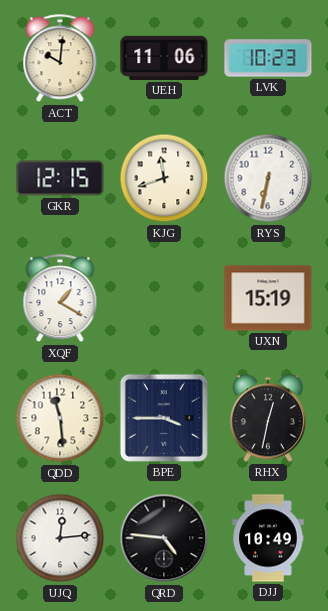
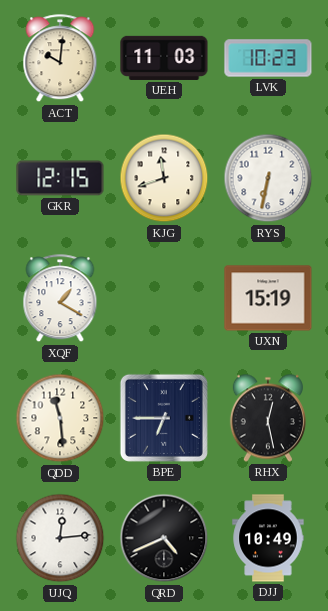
UEH: 11:06 -> 11:03
BPE: 3:45 -> 6:45
RHX: 12:32 -> 12:28
QRD: 4:46 -> 4:41
